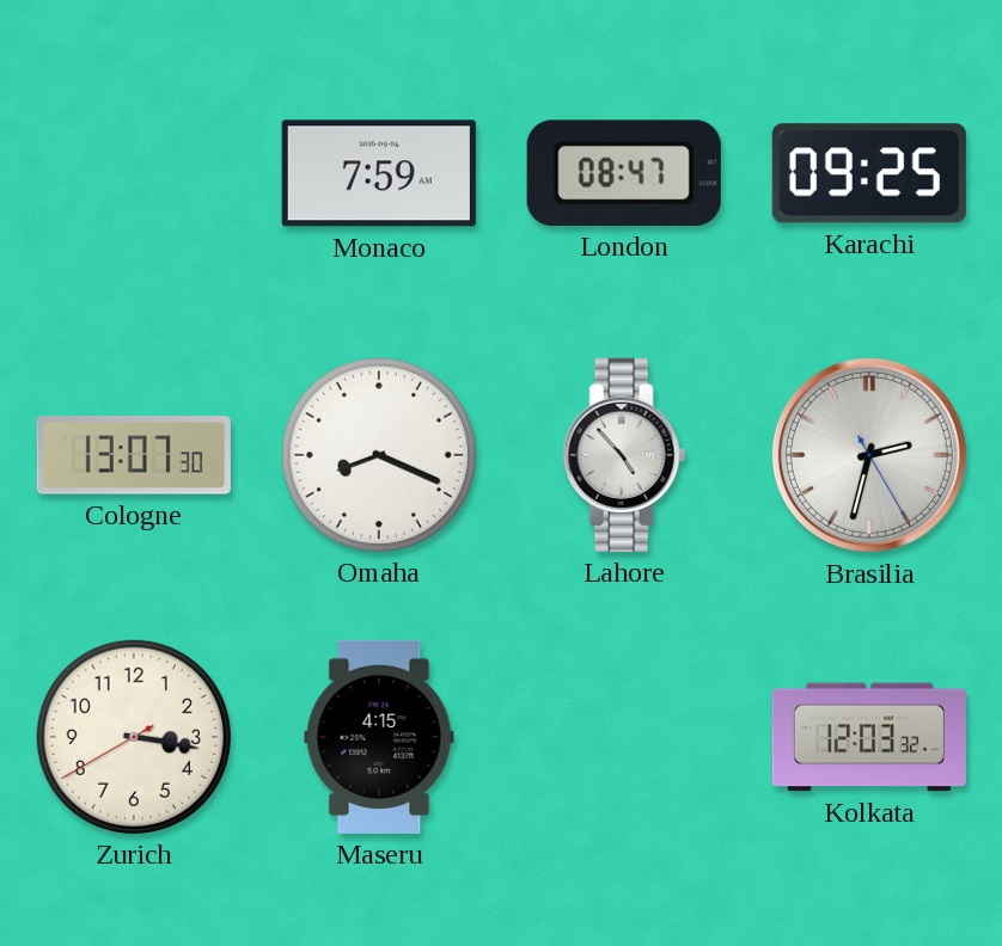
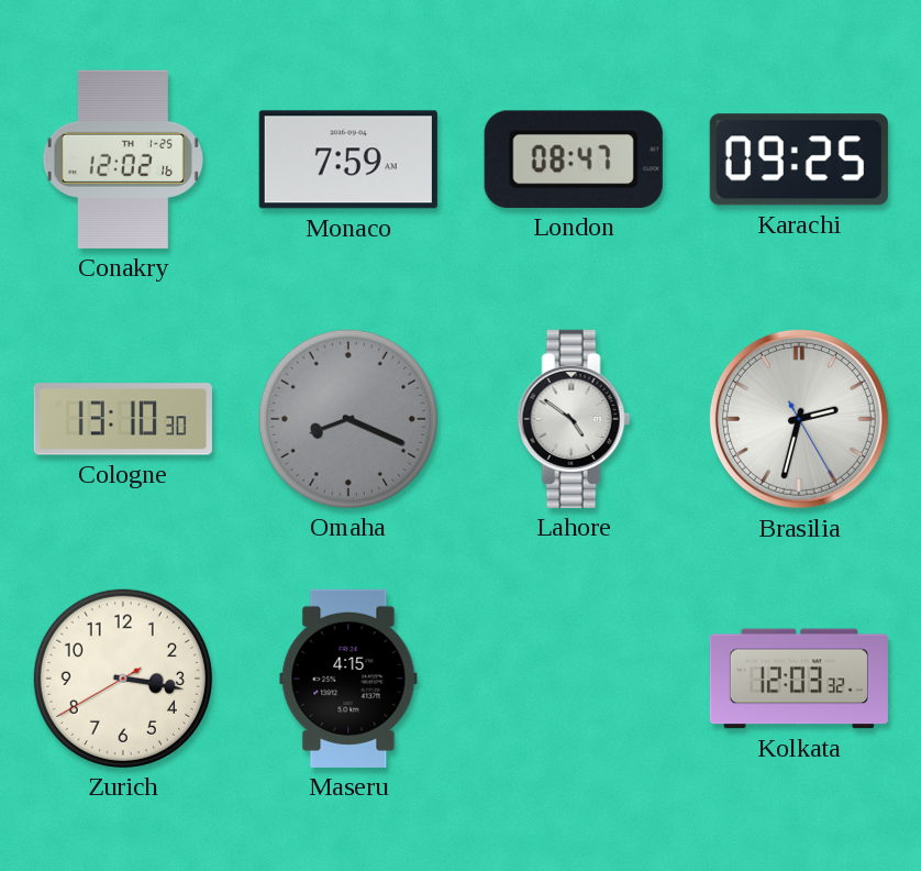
Conakry: none -> 12:02
Cologne: 13:07 -> 13:10
Omaha dial: white -> grey
Lahore: 4:53 -> 4:51
